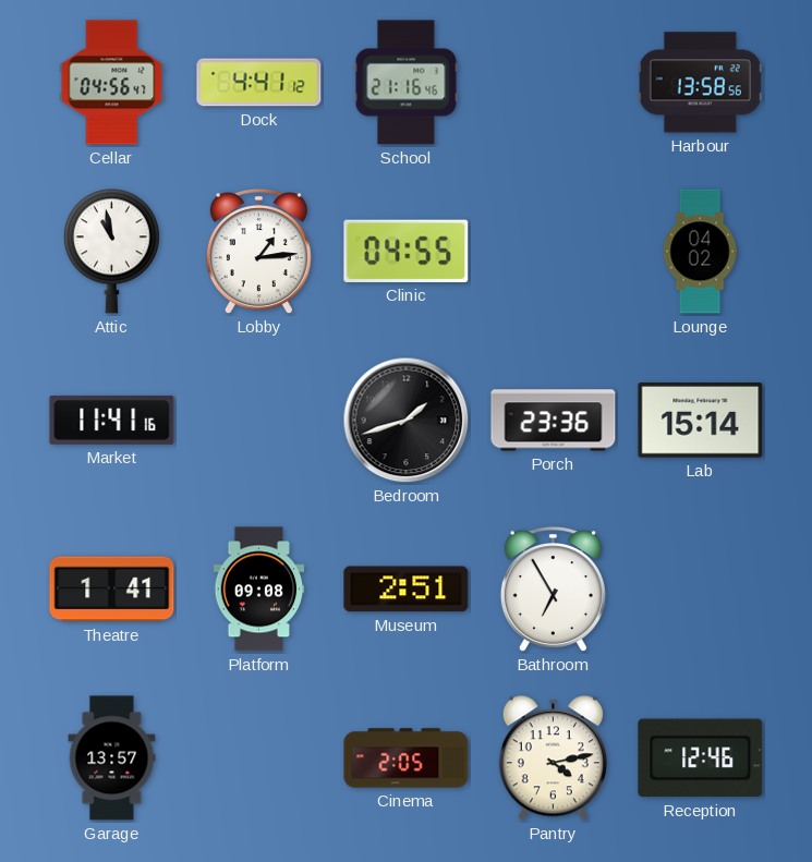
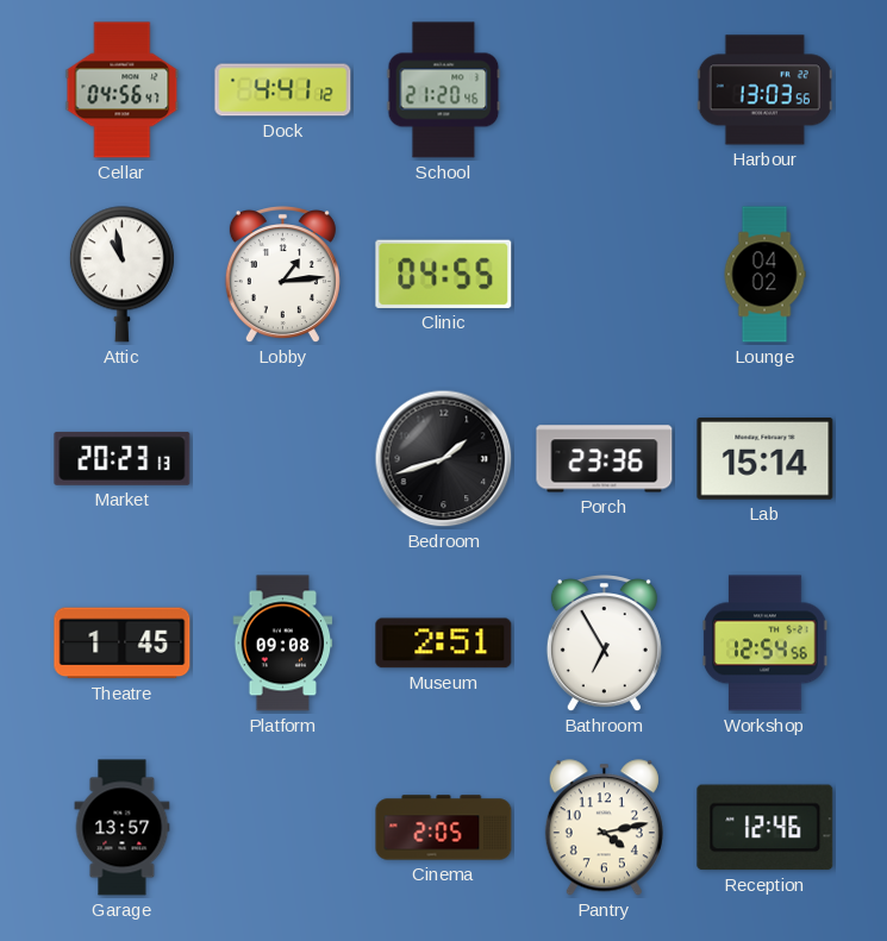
School: 21:16 -> 21:20
Harbour: 13:58 -> 13:03
Market: 11:41 -> 20:23
Theatre: 1:41 -> 1:45
Workshop: none -> 12:54
